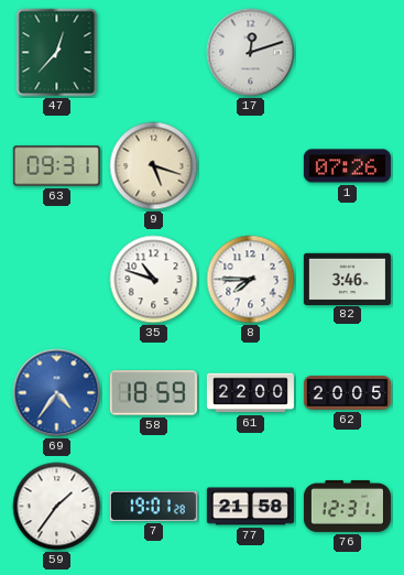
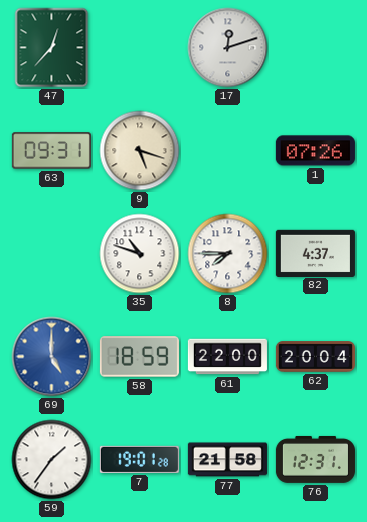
82: 3:46 -> 4:37
69: 4:36 -> 5:00
62: 20:05 -> 20:04
